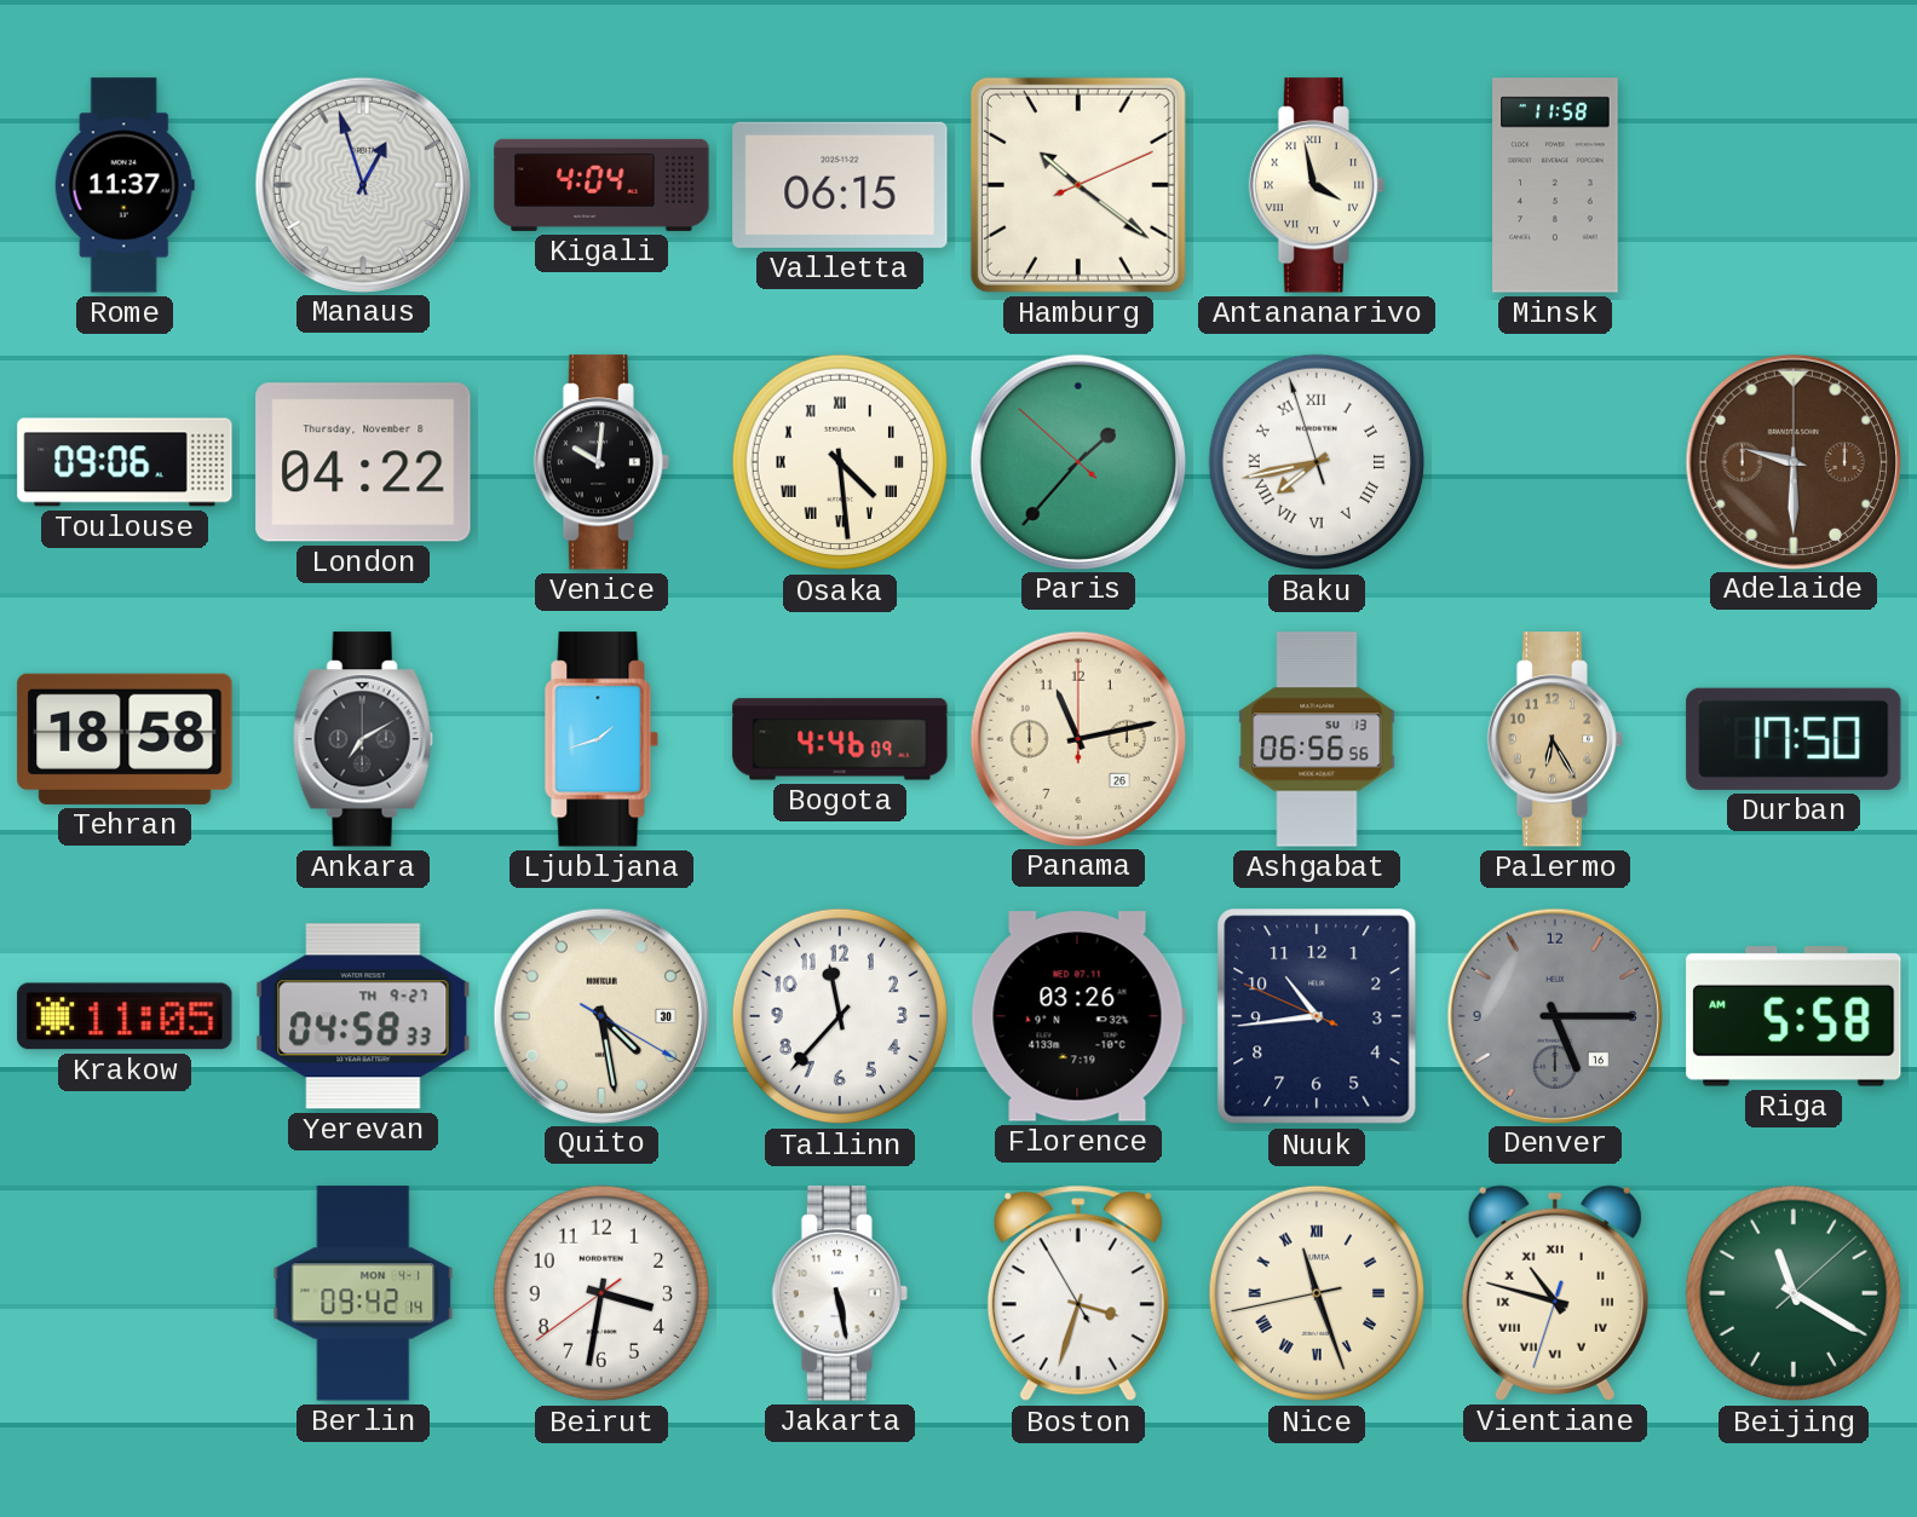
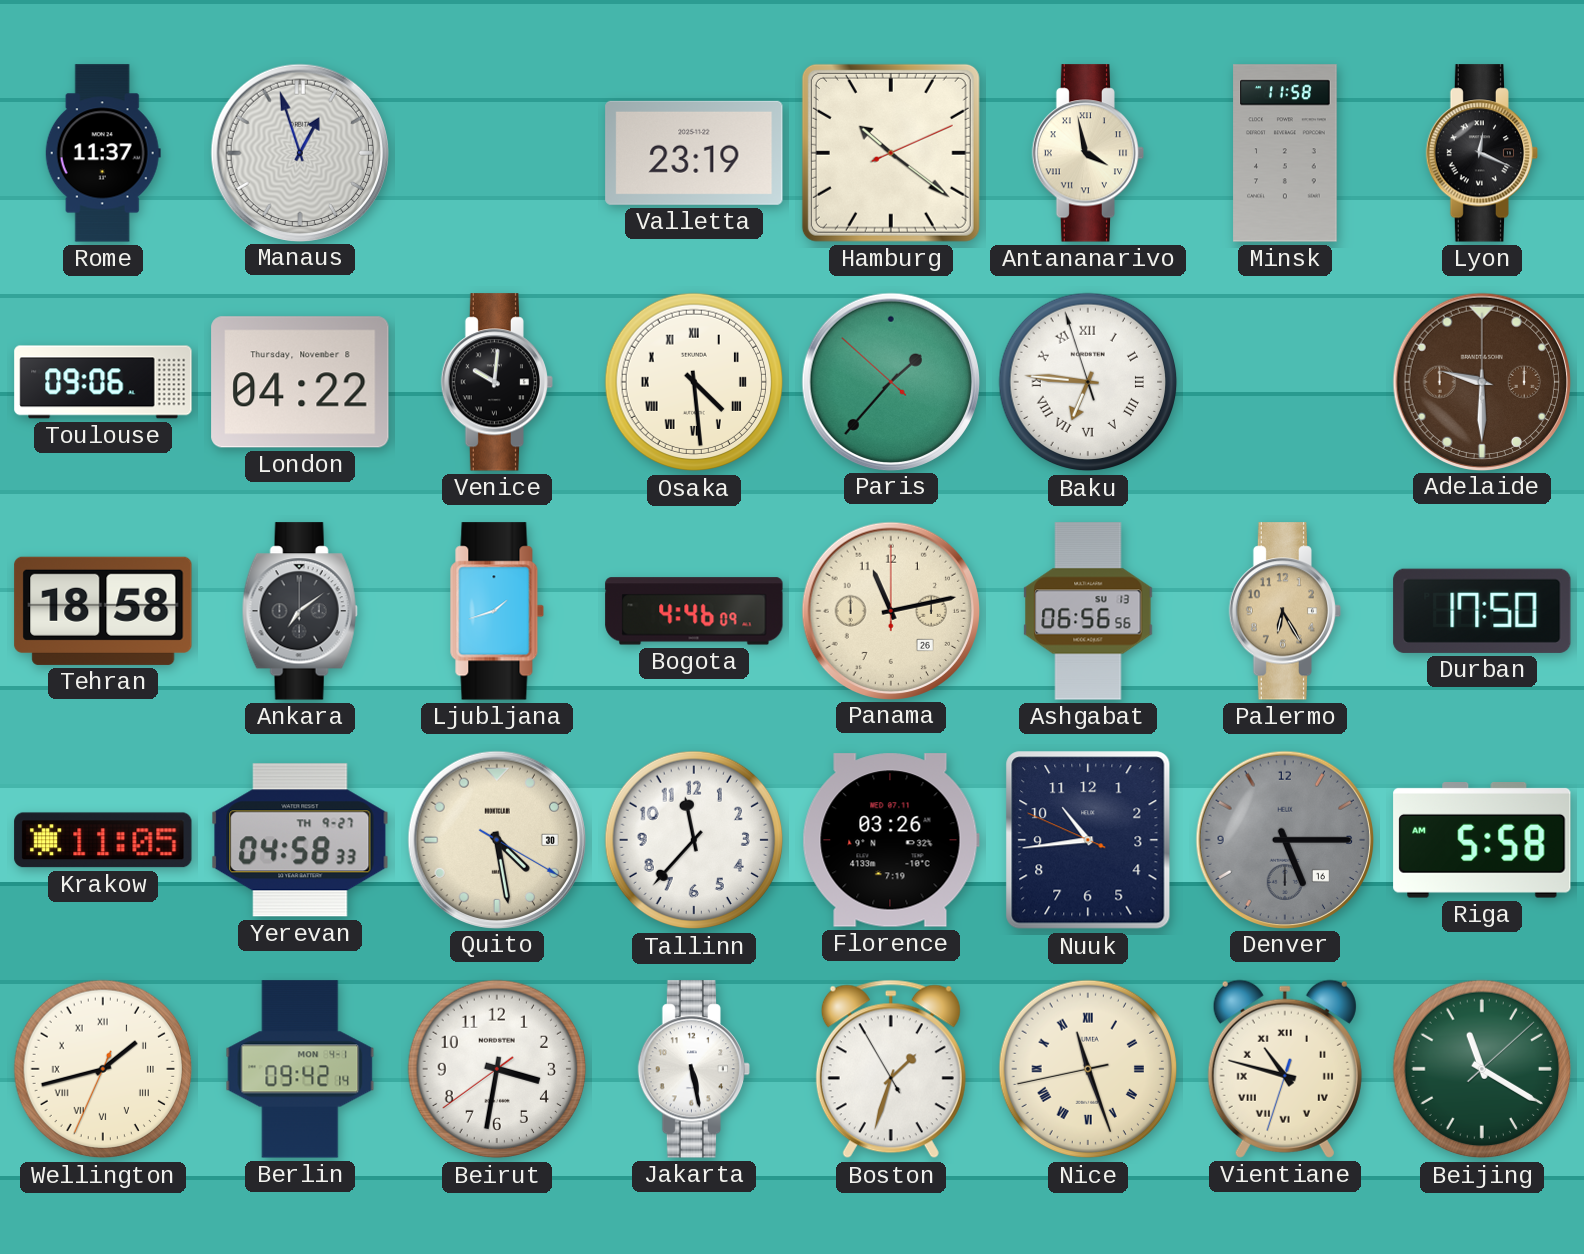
Kigali: 4:04 -> none
Valletta: 06:15 -> 23:19
Lyon: none -> 12:19
Baku: 7:42 -> 6:45
Ankara: 7:10 -> 7:09
Wellington: none -> 1:42
Boston: 3:32 -> 1:32
